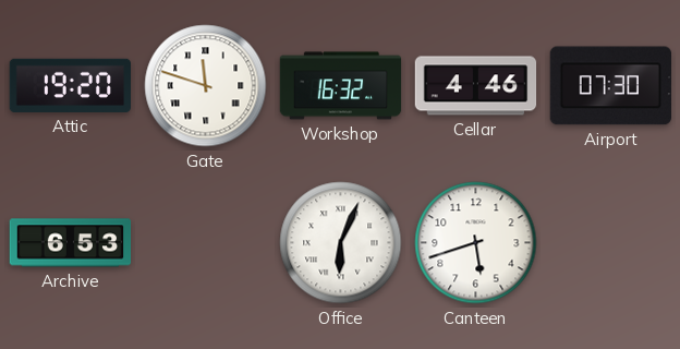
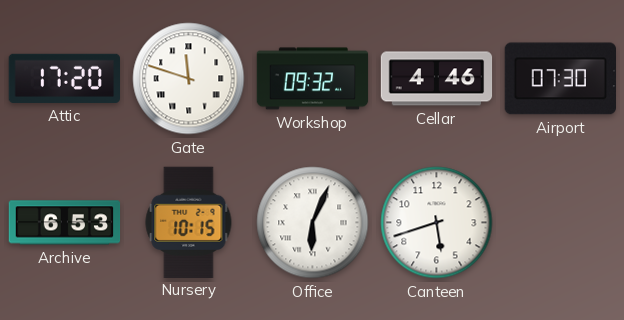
Attic: 19:20 -> 17:20
Workshop: 16:32 -> 09:32
Nursery: none -> 10:15
